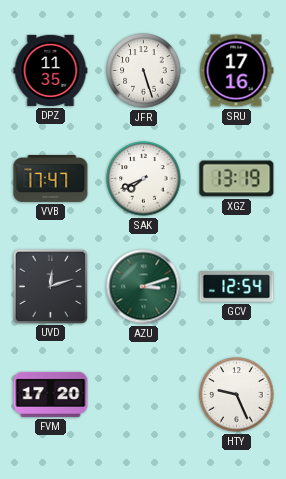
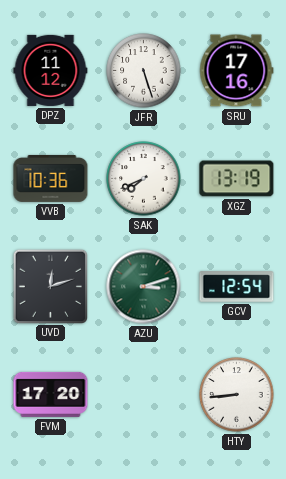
DPZ: 11:35 -> 11:12
VVB: 17:47 -> 10:36
HTY: 9:26 -> 8:44
